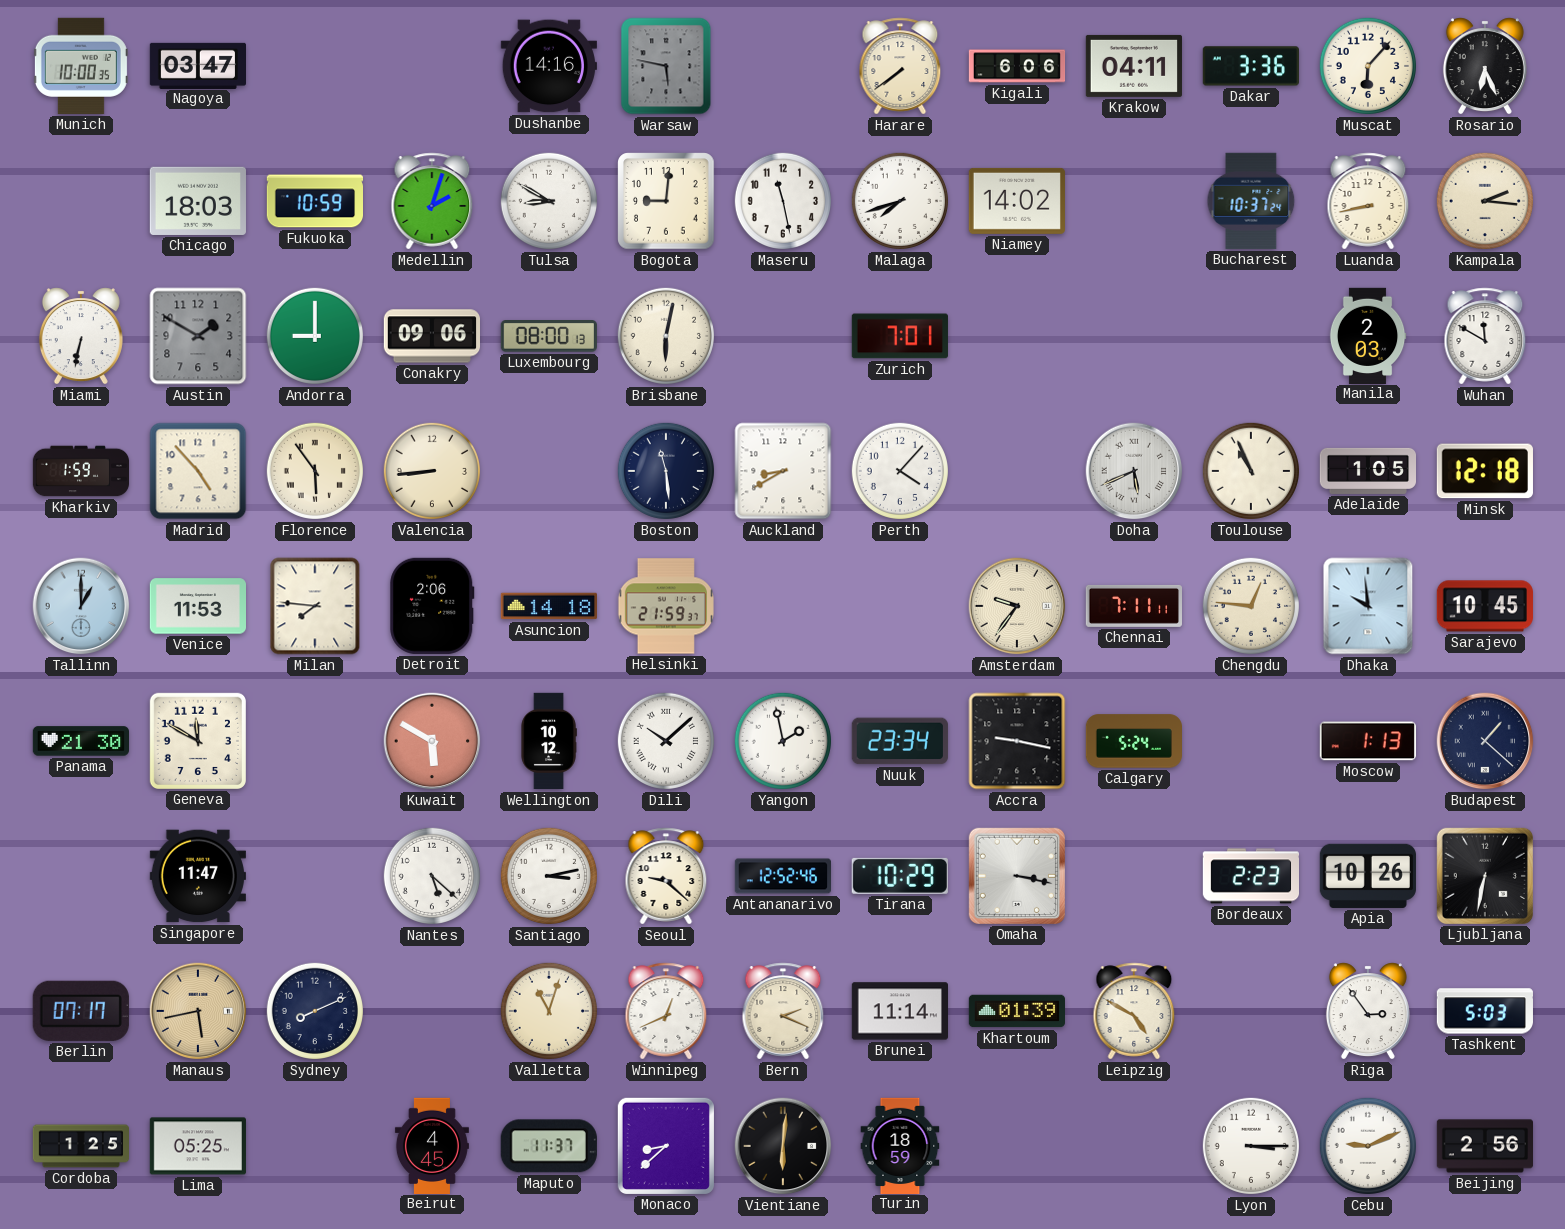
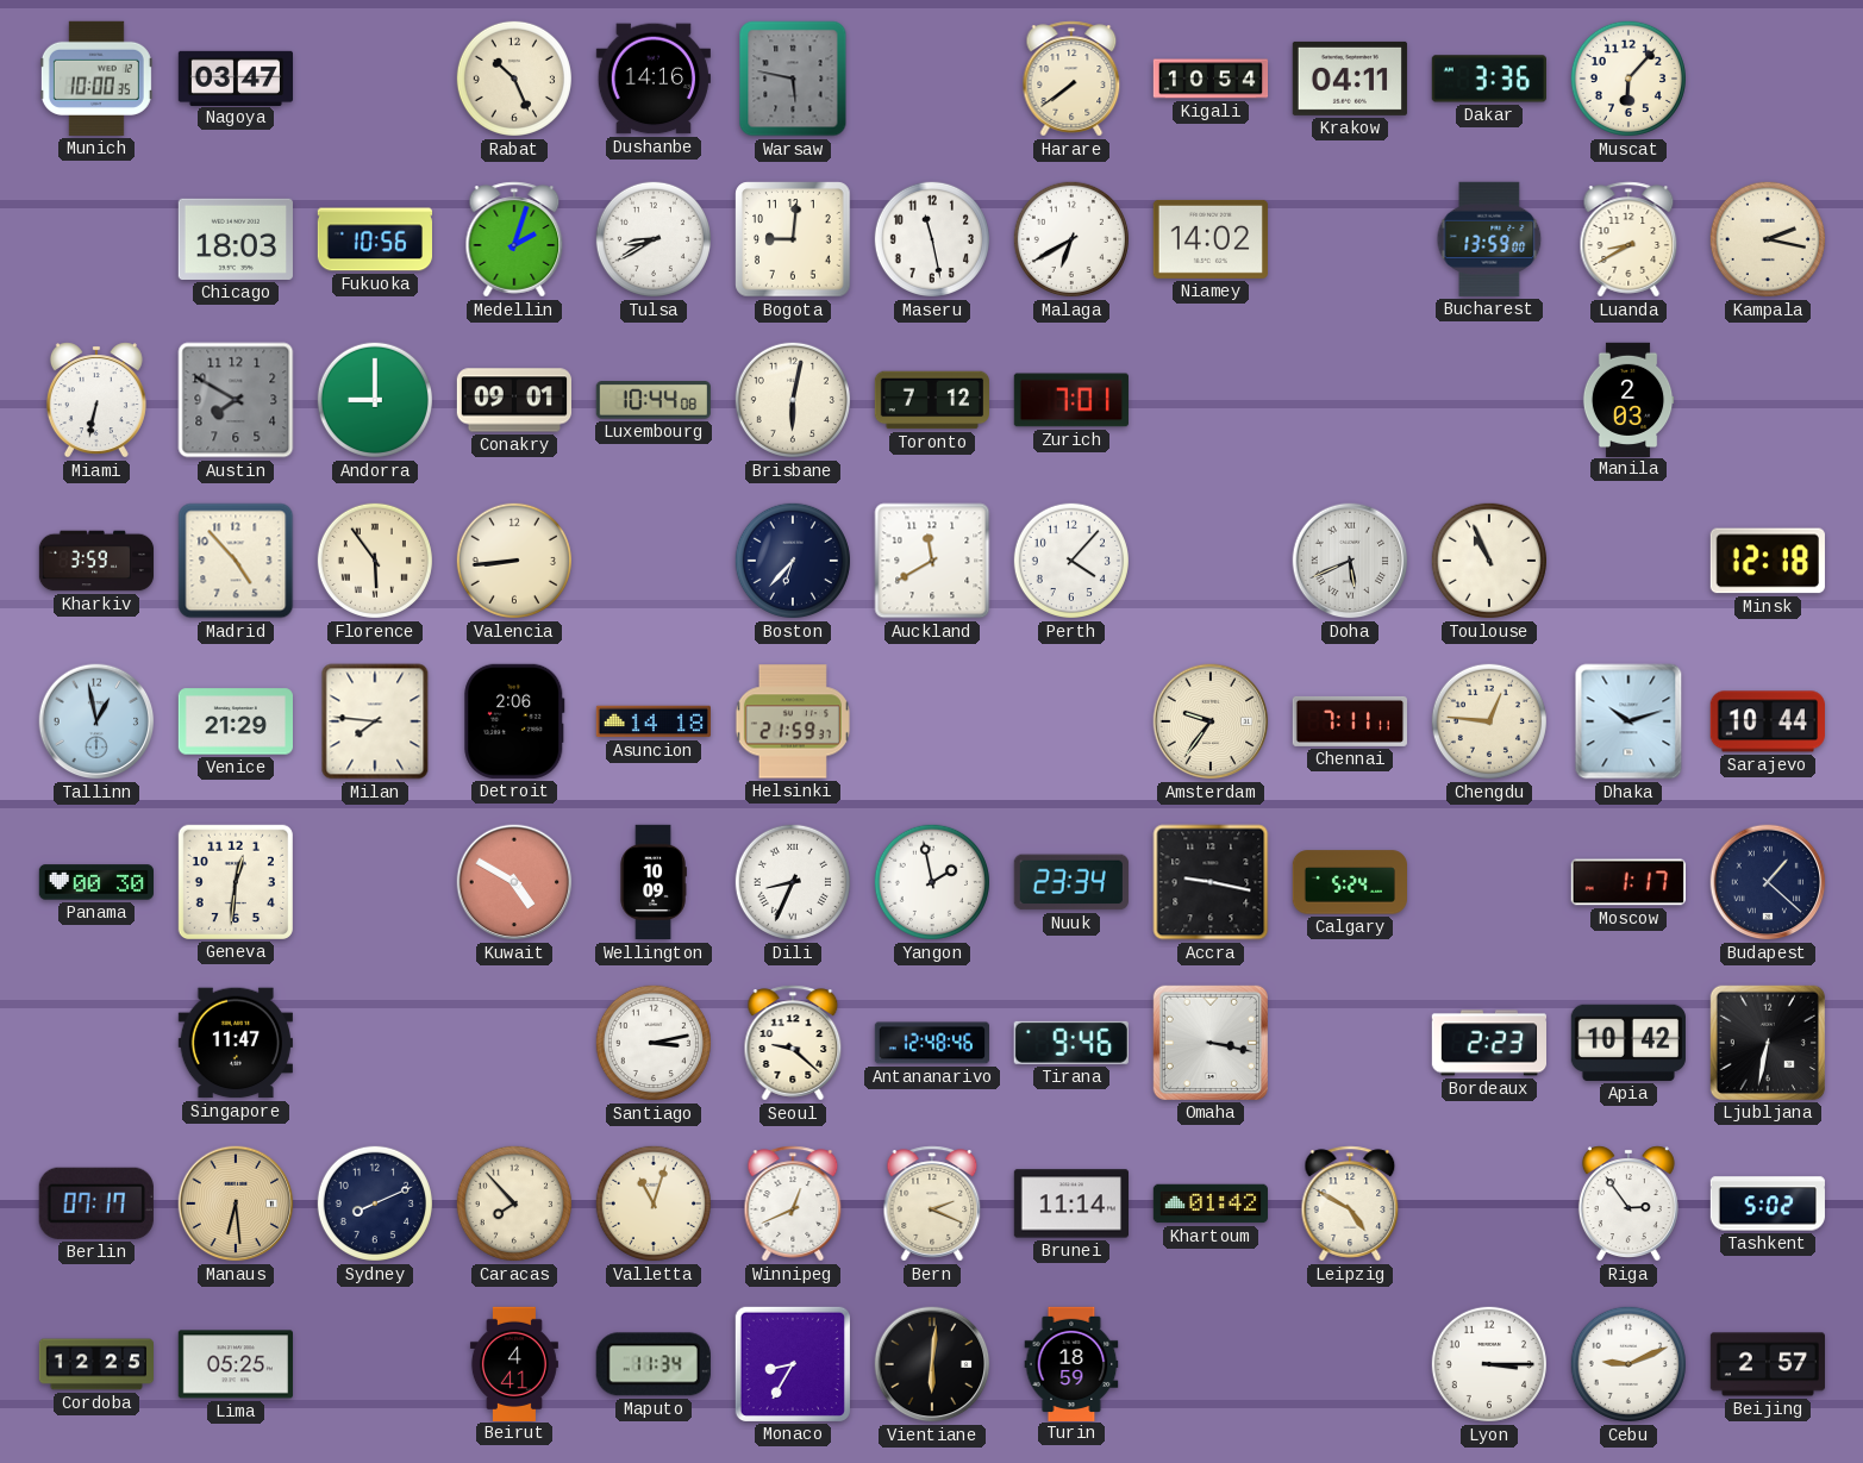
Rabat: none -> 10:26
Kigali: 6:06 -> 10:54
Rosario: 6:26 -> none
Fukuoka: 10:59 -> 10:56
Tulsa: 8:50 -> 8:40
Malaga: 7:42 -> 6:40
Bucharest: 10:37 -> 13:59
Luanda: 8:43 -> 8:40
Kampala: 2:16 -> 2:17
Austin: 1:50 -> 7:50
Conakry: 09:06 -> 09:01
Luxembourg: 08:00 -> 10:44
Toronto: none -> 7:12
Wuhan: 11:50 -> none
Kharkiv: 1:59 -> 3:59
Boston: 11:29 -> 6:37
Auckland: 8:40 -> 11:40
Adelaide: 1:05 -> none
Tallinn: 1:00 -> 12:58
Venice: 11:53 -> 21:29
Dhaka: 9:59 -> 10:12
Sarajevo: 10:45 -> 10:44
Panama: 21:30 -> 00:30
Geneva: 11:50 -> 12:31
Kuwait: 5:50 -> 4:50
Wellington: 10:12 -> 10:09
Dili: 10:08 -> 8:34
Moscow: 1:13 -> 1:17
Nantes: 5:22 -> none
Antananarivo: 12:52 -> 12:48
Tirana: 10:29 -> 9:46
Apia: 10:26 -> 10:42
Manaus: 5:43 -> 6:29
Caracas: none -> 7:53
Khartoum: 01:39 -> 01:42
Tashkent: 5:03 -> 5:02
Cordoba: 1:25 -> 12:25
Beirut: 4:45 -> 4:41
Maputo: 11:37 -> 11:34
Monaco: 8:38 -> 8:35
Beijing: 2:56 -> 2:57
